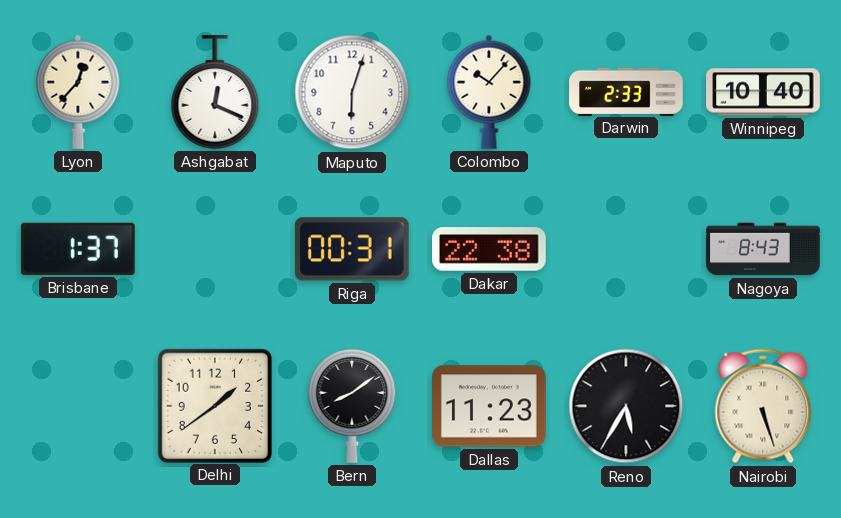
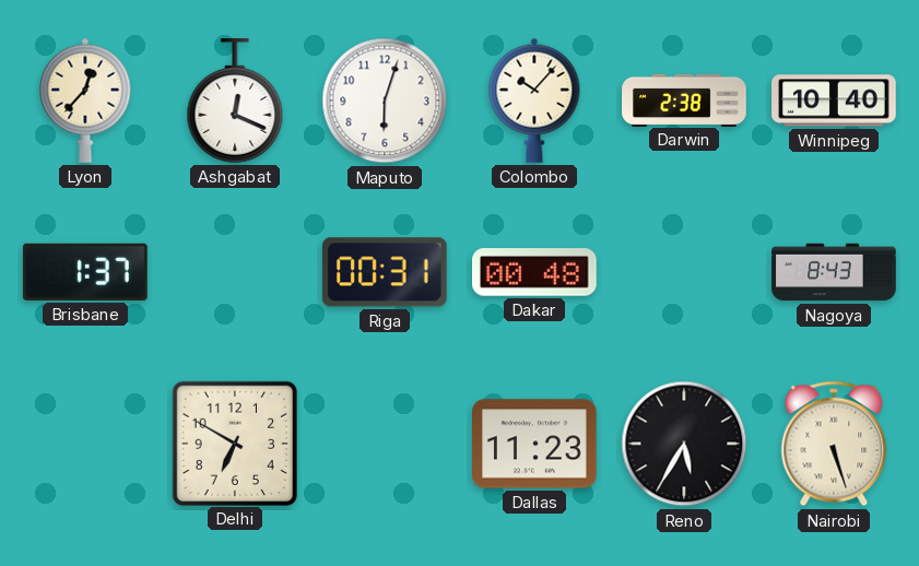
Darwin: 2:33 -> 2:38
Dakar: 22:38 -> 00:48
Delhi: 1:39 -> 6:50
Bern: 8:09 -> none
